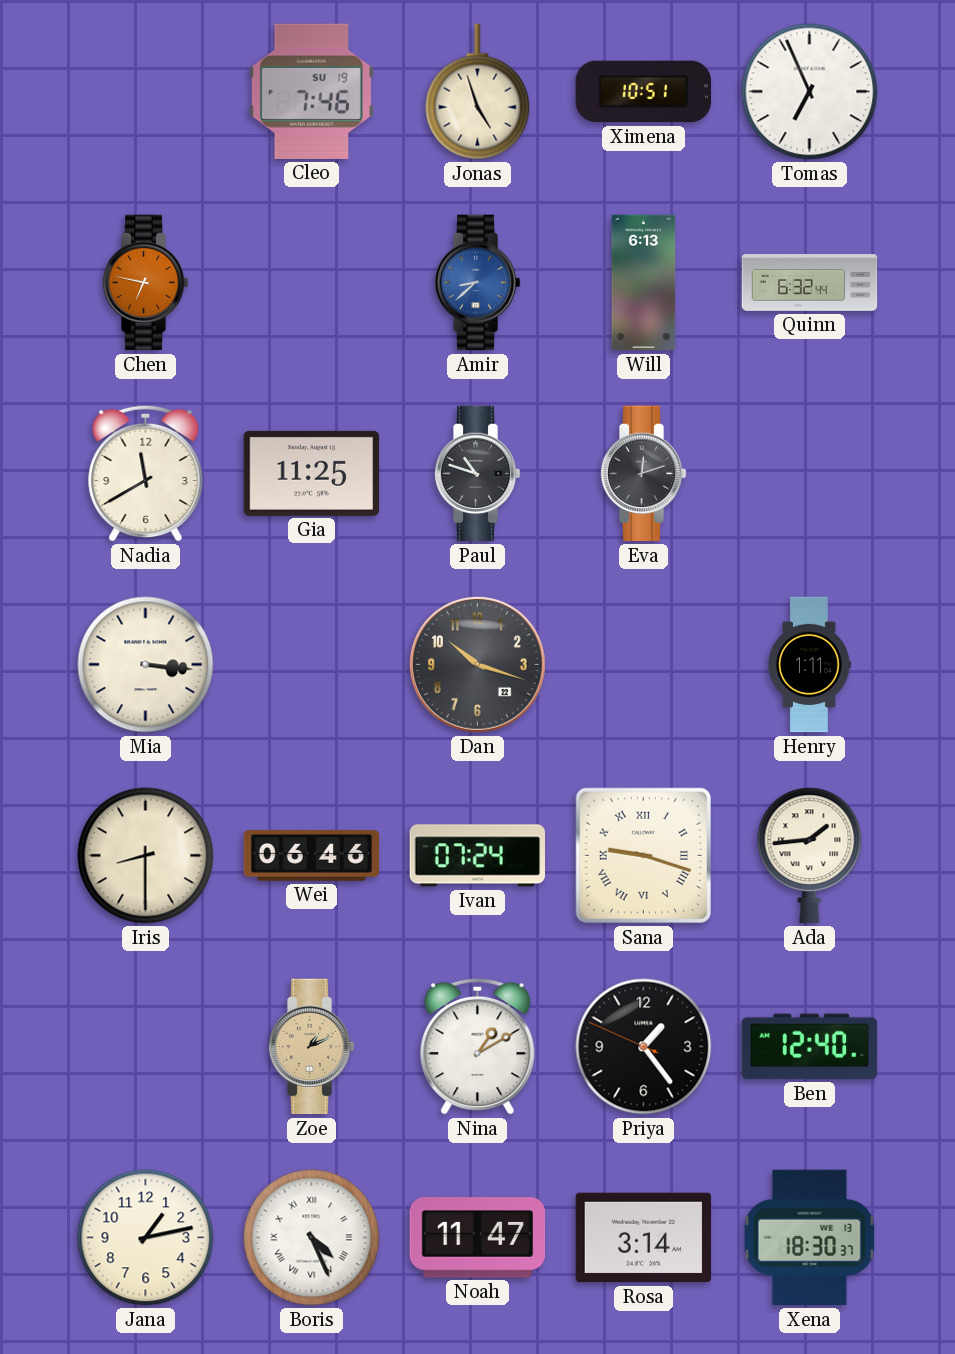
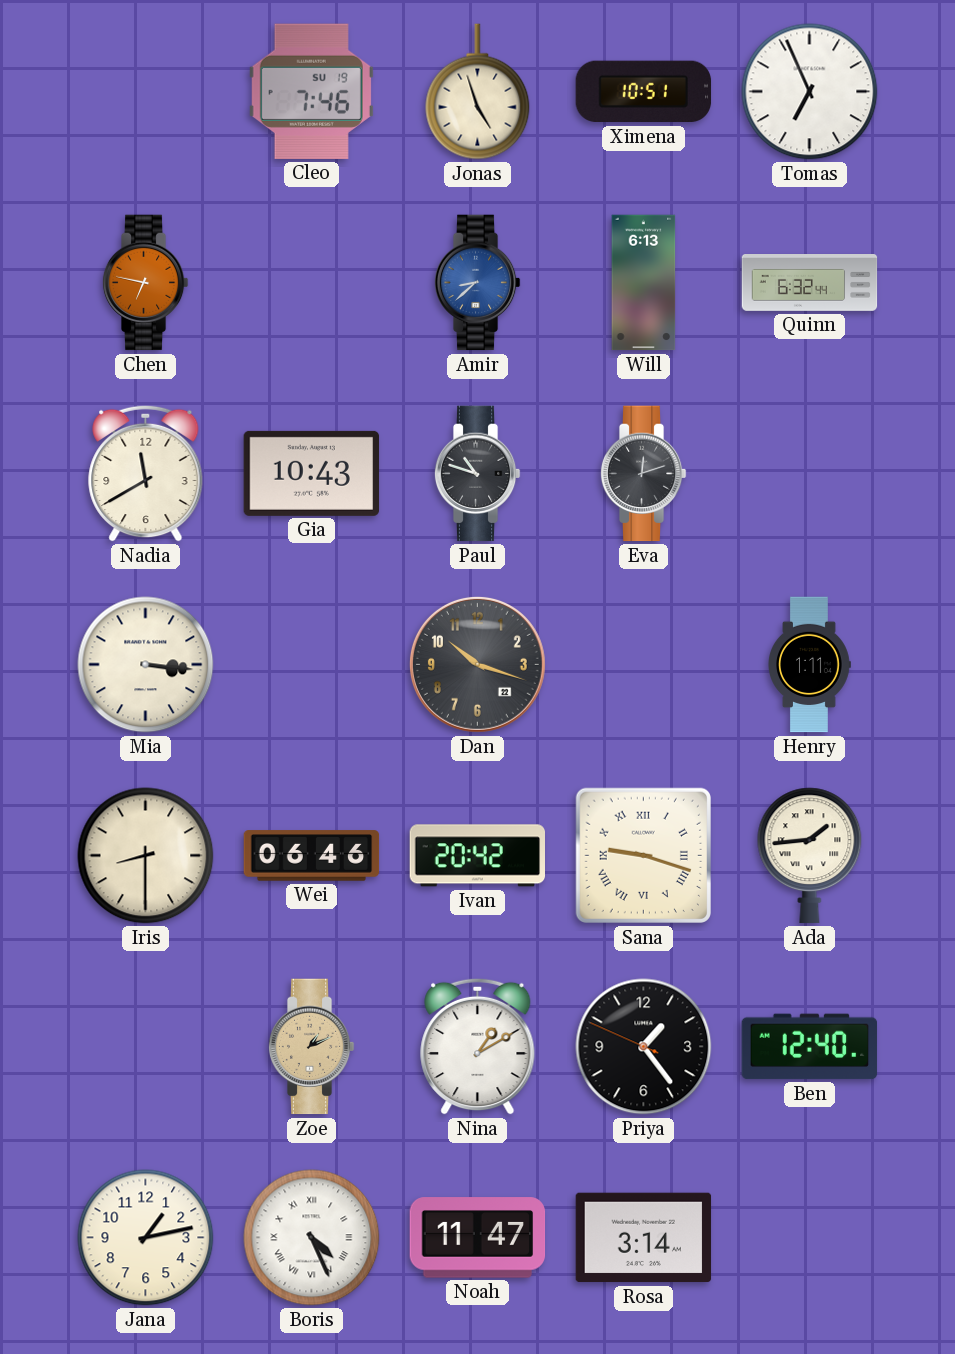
Gia: 11:25 -> 10:43
Ivan: 07:24 -> 20:42
Xena: 18:30 -> none
